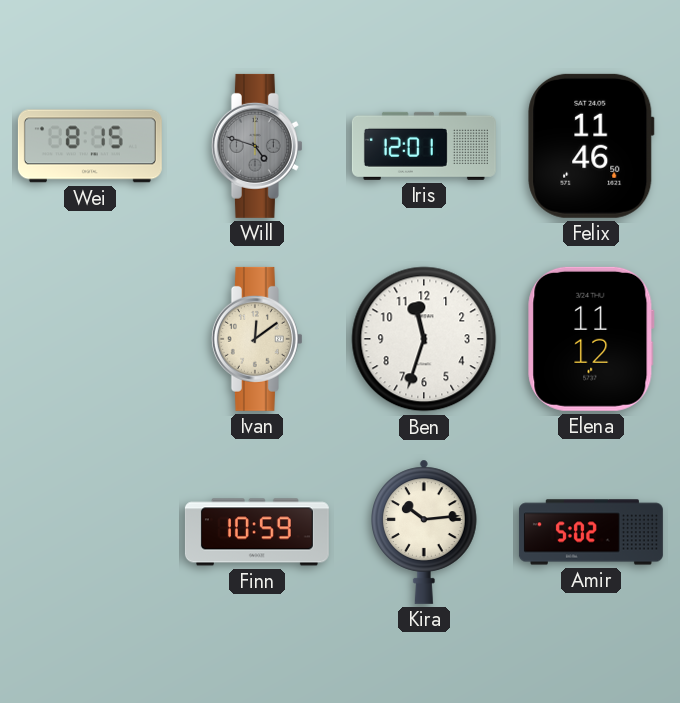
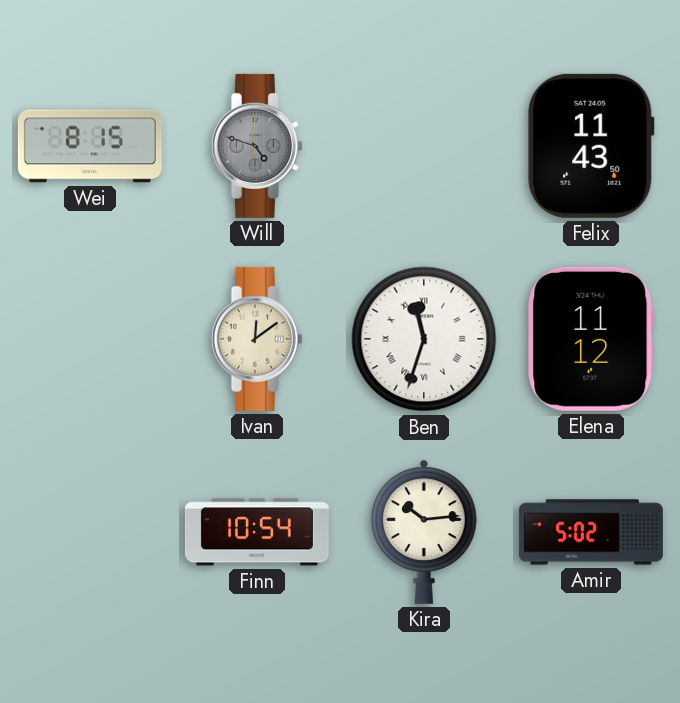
Iris: 12:01 -> none
Felix: 11:46 -> 11:43
Ben numerals: Arabic -> Roman
Finn: 10:59 -> 10:54
